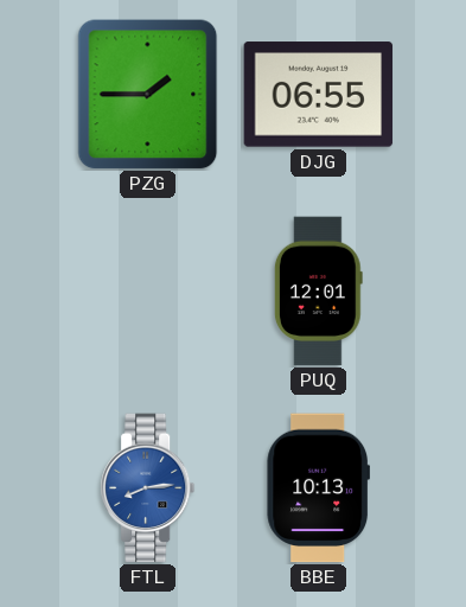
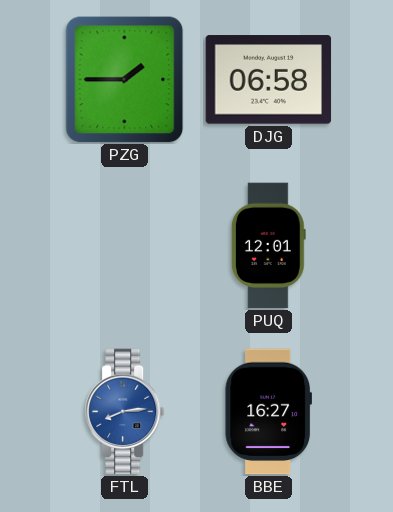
DJG: 06:55 -> 06:58
BBE: 10:13 -> 16:27
